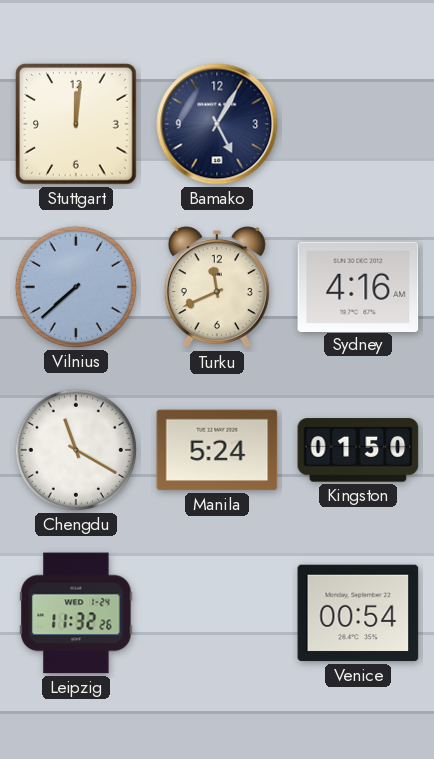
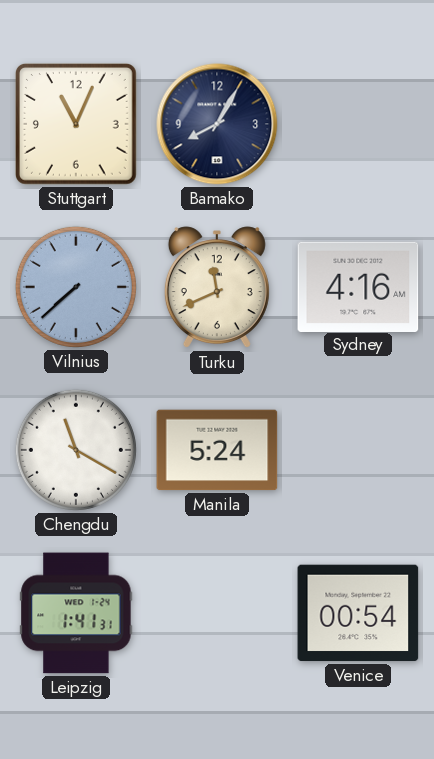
Stuttgart: 12:01 -> 11:04
Bamako: 5:05 -> 8:05
Kingston: 01:50 -> none
Leipzig: 11:32 -> 1:41
